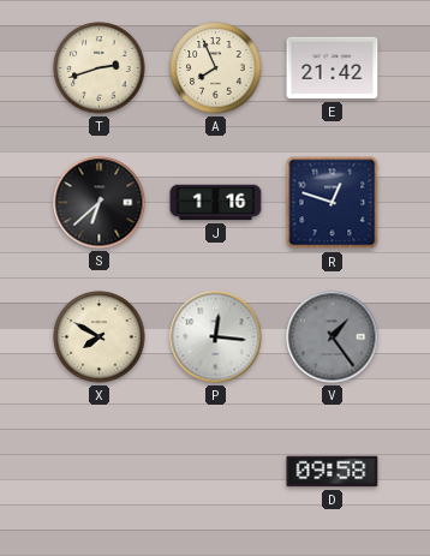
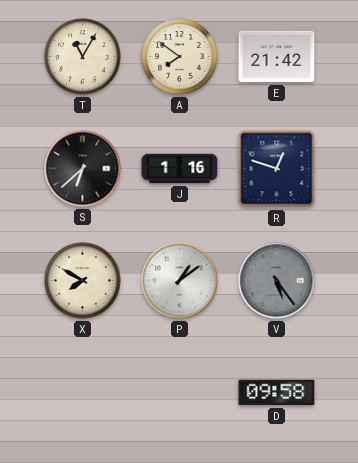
T: 2:42 -> 11:05
A: 7:56 -> 7:51
P: 12:16 -> 1:09
V: 1:24 -> 5:24
